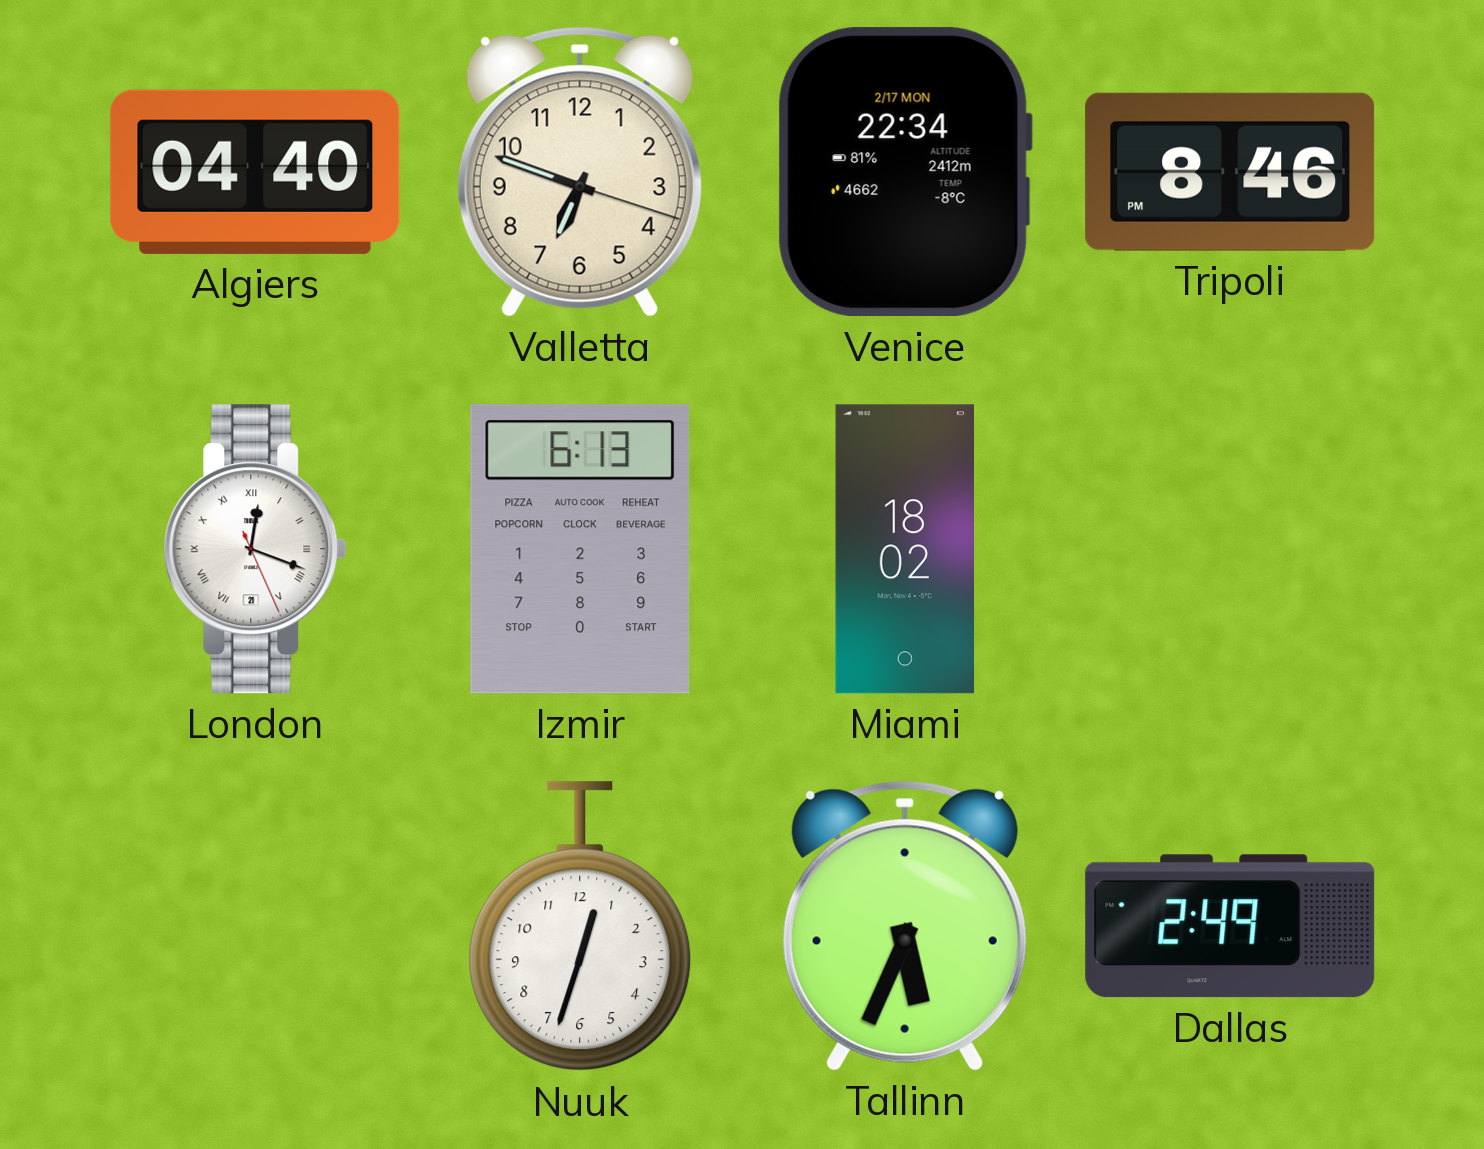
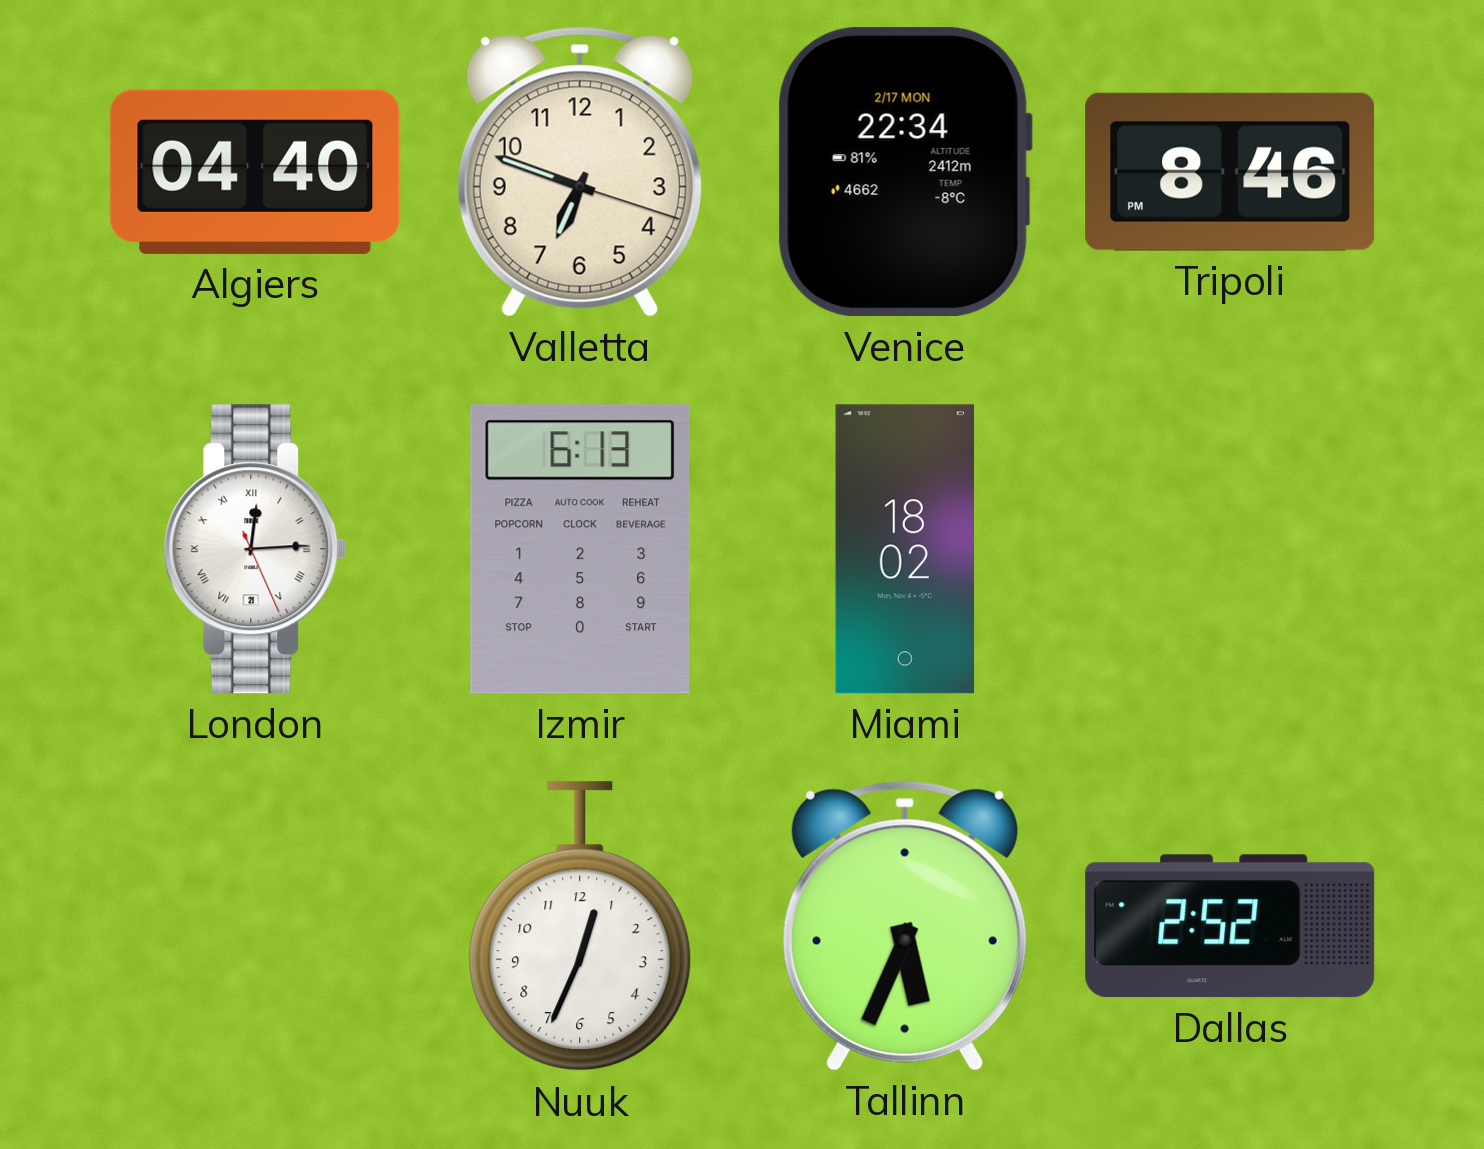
London: 12:18 -> 12:14
Nuuk: 12:33 -> 12:34
Dallas: 2:49 -> 2:52
